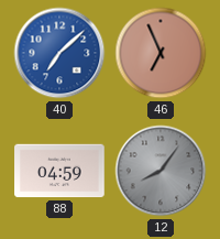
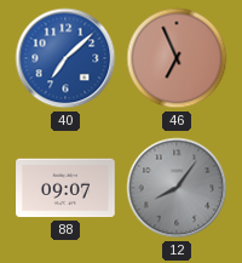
88: 04:59 -> 09:07
